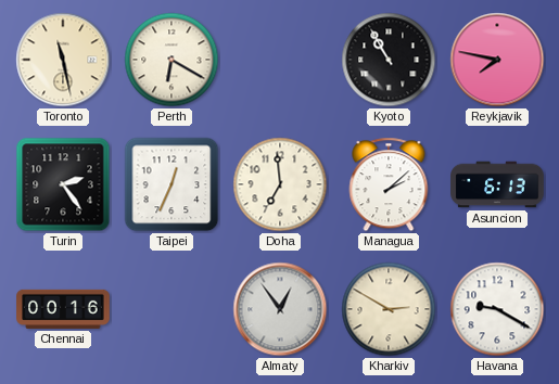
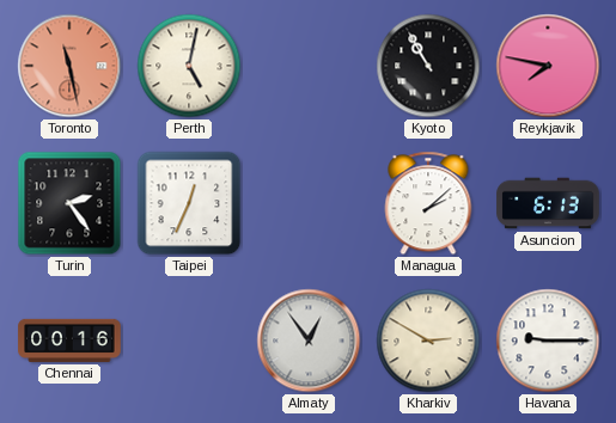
Toronto dial: cream -> salmon
Perth: 6:20 -> 5:02
Doha: 6:59 -> none
Havana: 9:20 -> 9:15
